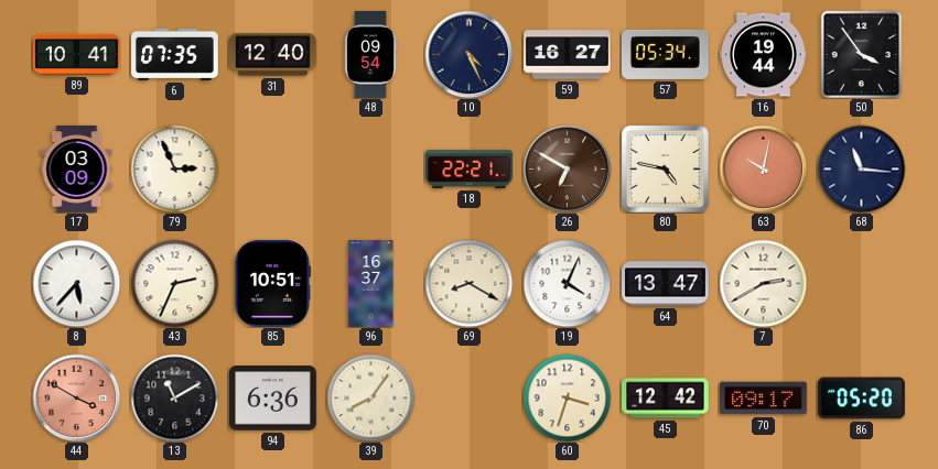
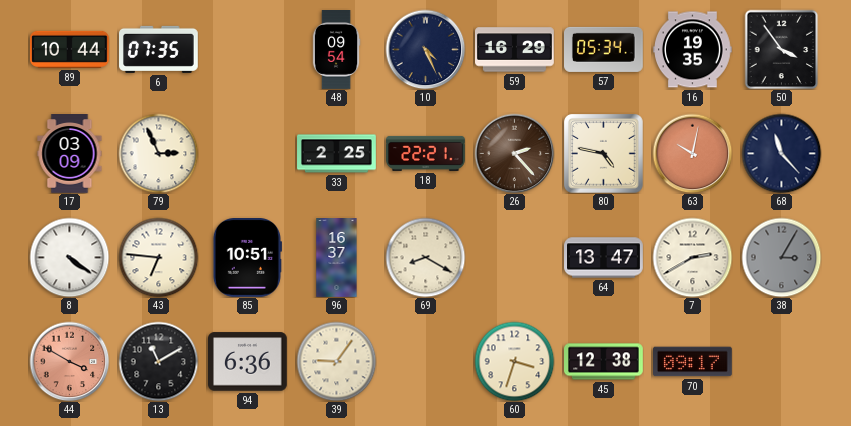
89: 10:41 -> 10:44
31: 12:40 -> none
59: 16:27 -> 16:29
16: 19:44 -> 19:35
33: none -> 2:25
26: 6:50 -> 2:23
68: 11:16 -> 11:23
8: 5:37 -> 4:21
43: 2:34 -> 6:46
19: 4:04 -> none
38: none -> 3:05
39: 8:06 -> 9:06
45: 12:42 -> 12:38
86: 05:20 -> none
